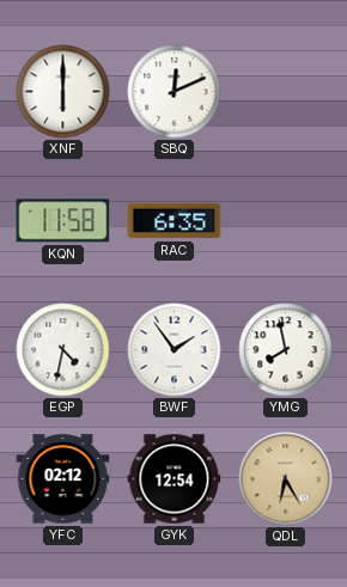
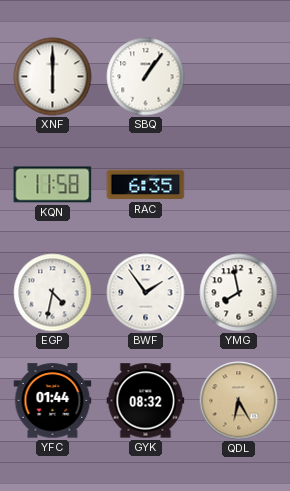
SBQ: 12:11 -> 1:06
YFC: 02:12 -> 01:44
GYK: 12:54 -> 08:32
